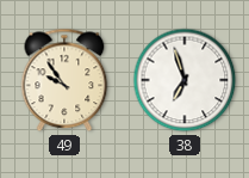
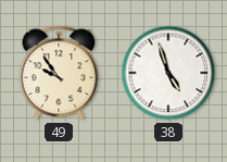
38: 6:57 -> 4:57
